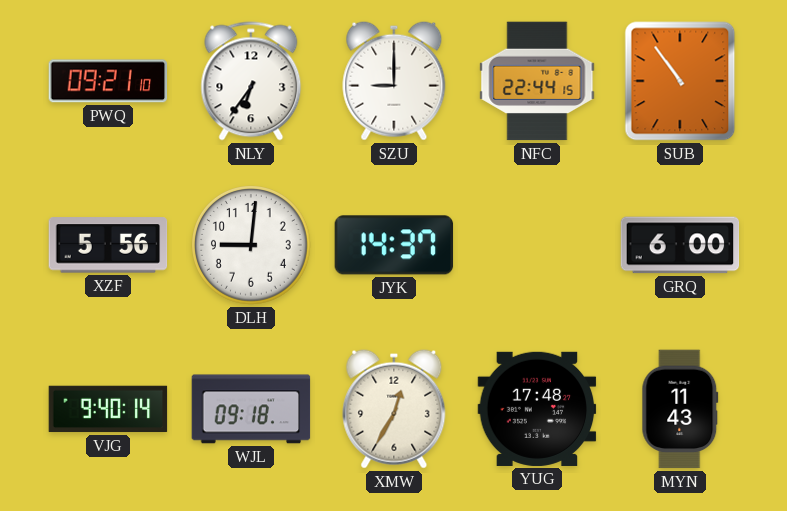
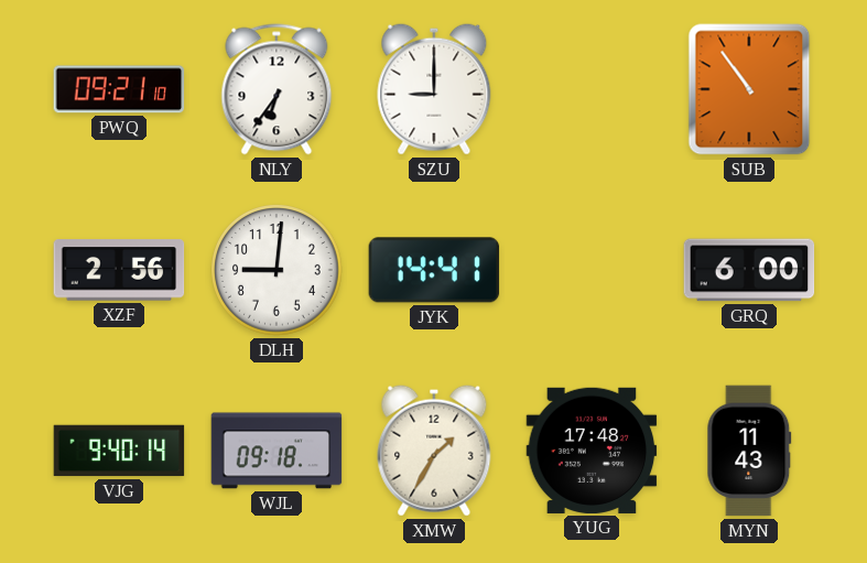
NFC: 22:44 -> none
XZF: 5:56 -> 2:56
JYK: 14:37 -> 14:41
XMW: 12:35 -> 1:35
